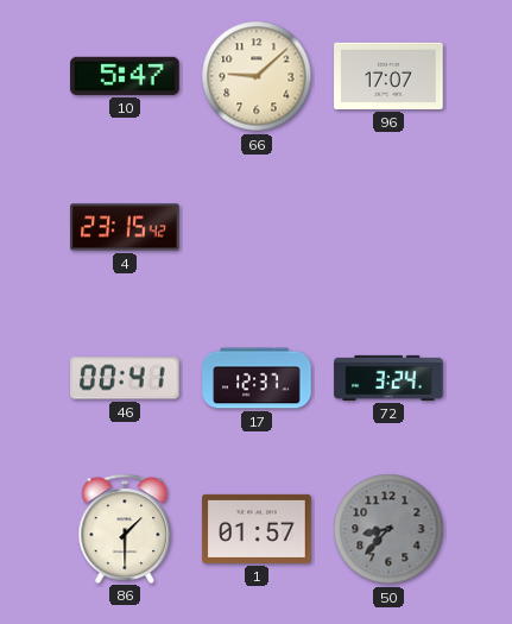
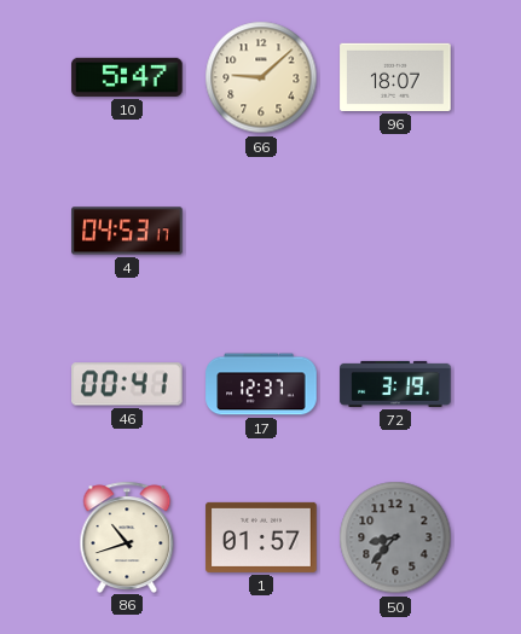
96: 17:07 -> 18:07
4: 23:15 -> 04:53
72: 3:24 -> 3:19
86: 1:30 -> 10:42
